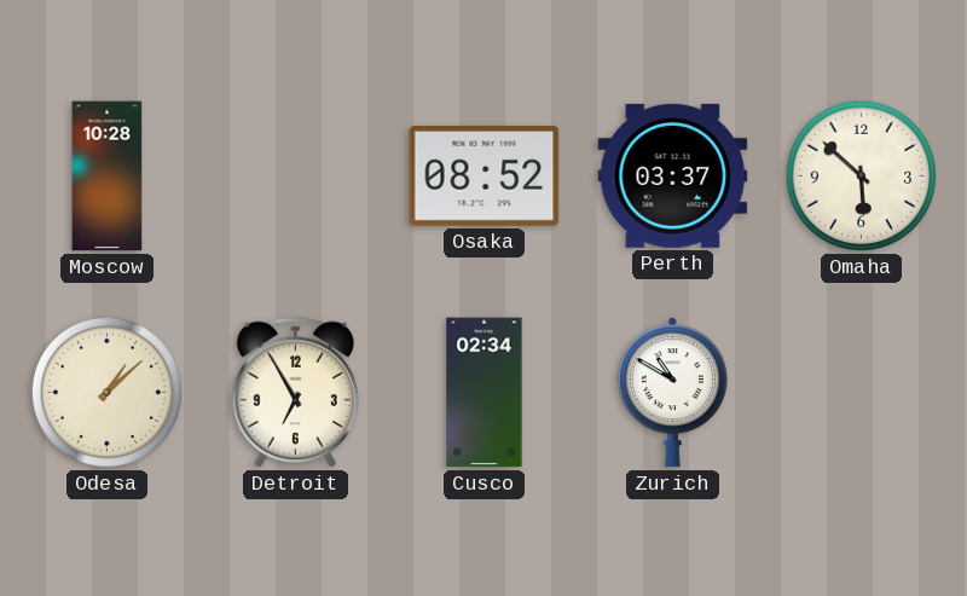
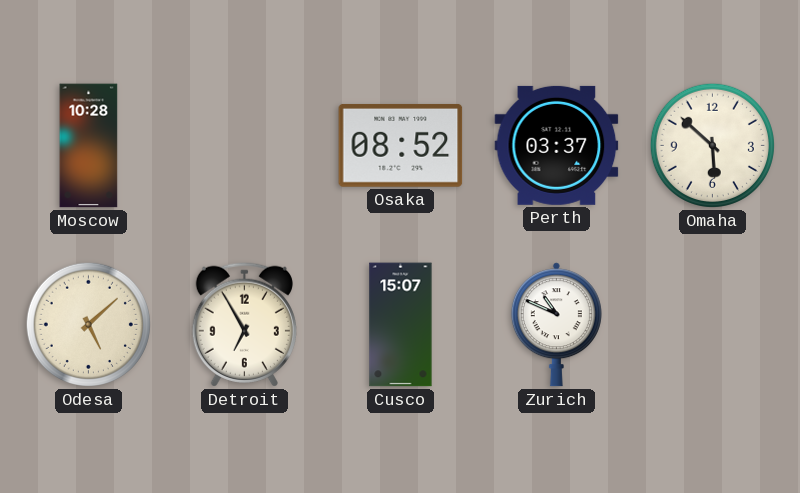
Odesa: 1:08 -> 5:08
Cusco: 02:34 -> 15:07
Zurich: 10:50 -> 10:49
